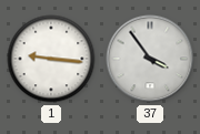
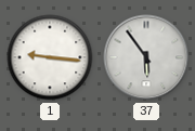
37: 3:54 -> 5:54
